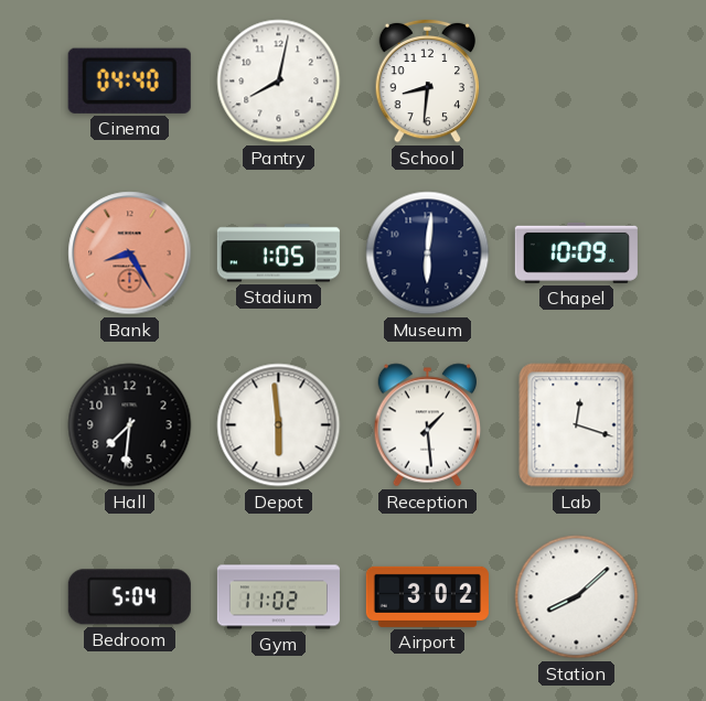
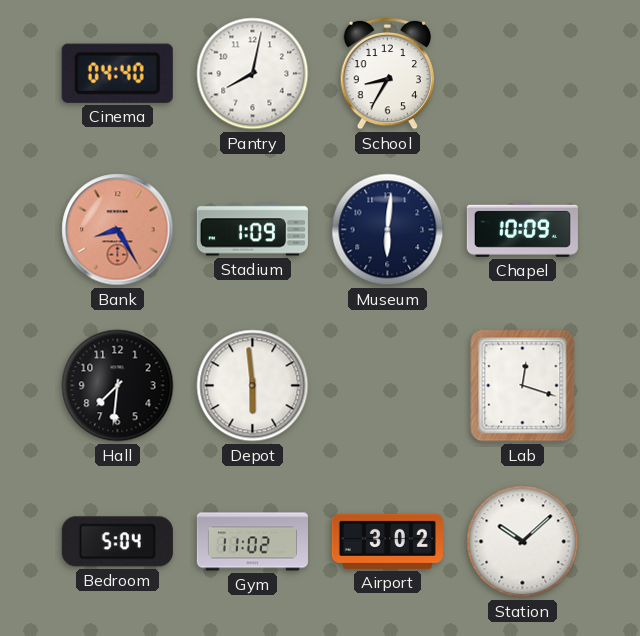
School: 8:31 -> 8:35
Stadium: 1:05 -> 1:09
Reception: 1:29 -> none
Station: 8:08 -> 10:08
